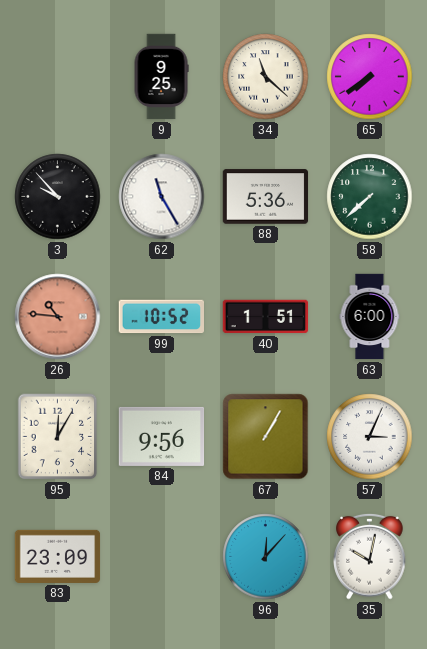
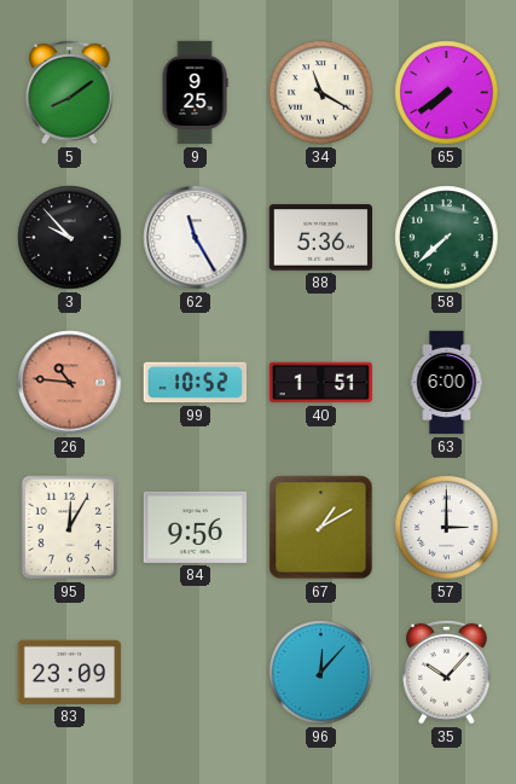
5: none -> 8:09
34: 11:22 -> 11:20
67: 1:05 -> 1:10
57: 3:04 -> 3:00
35: 10:02 -> 10:07
